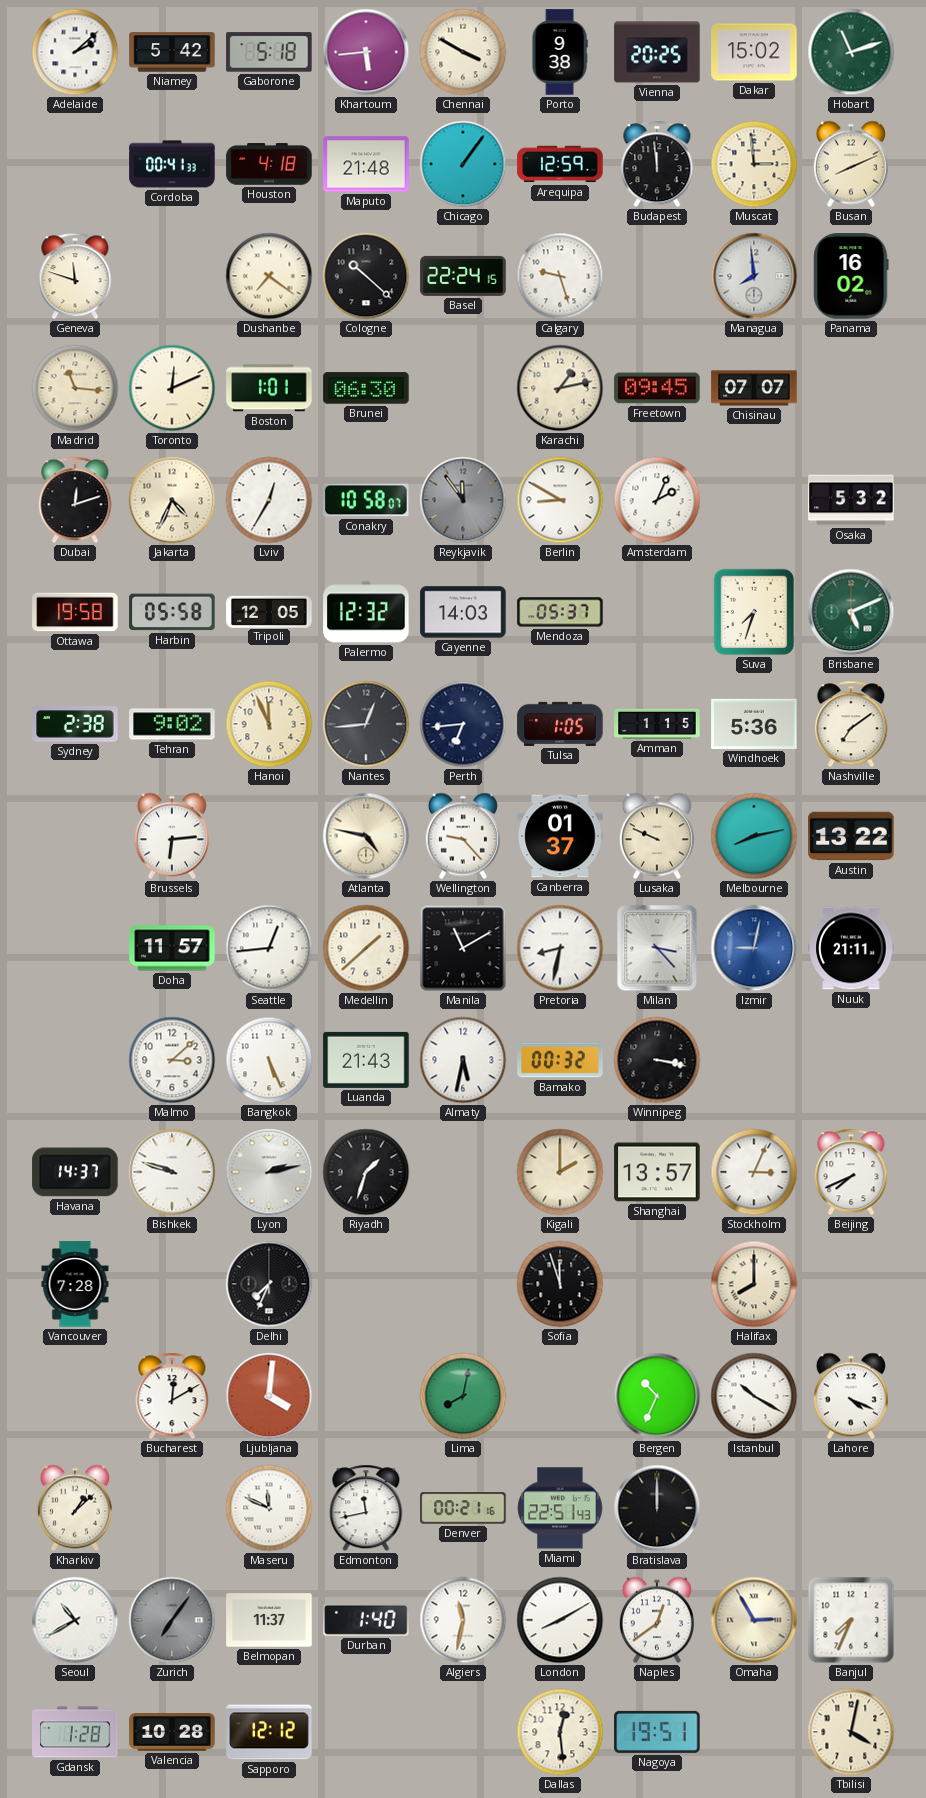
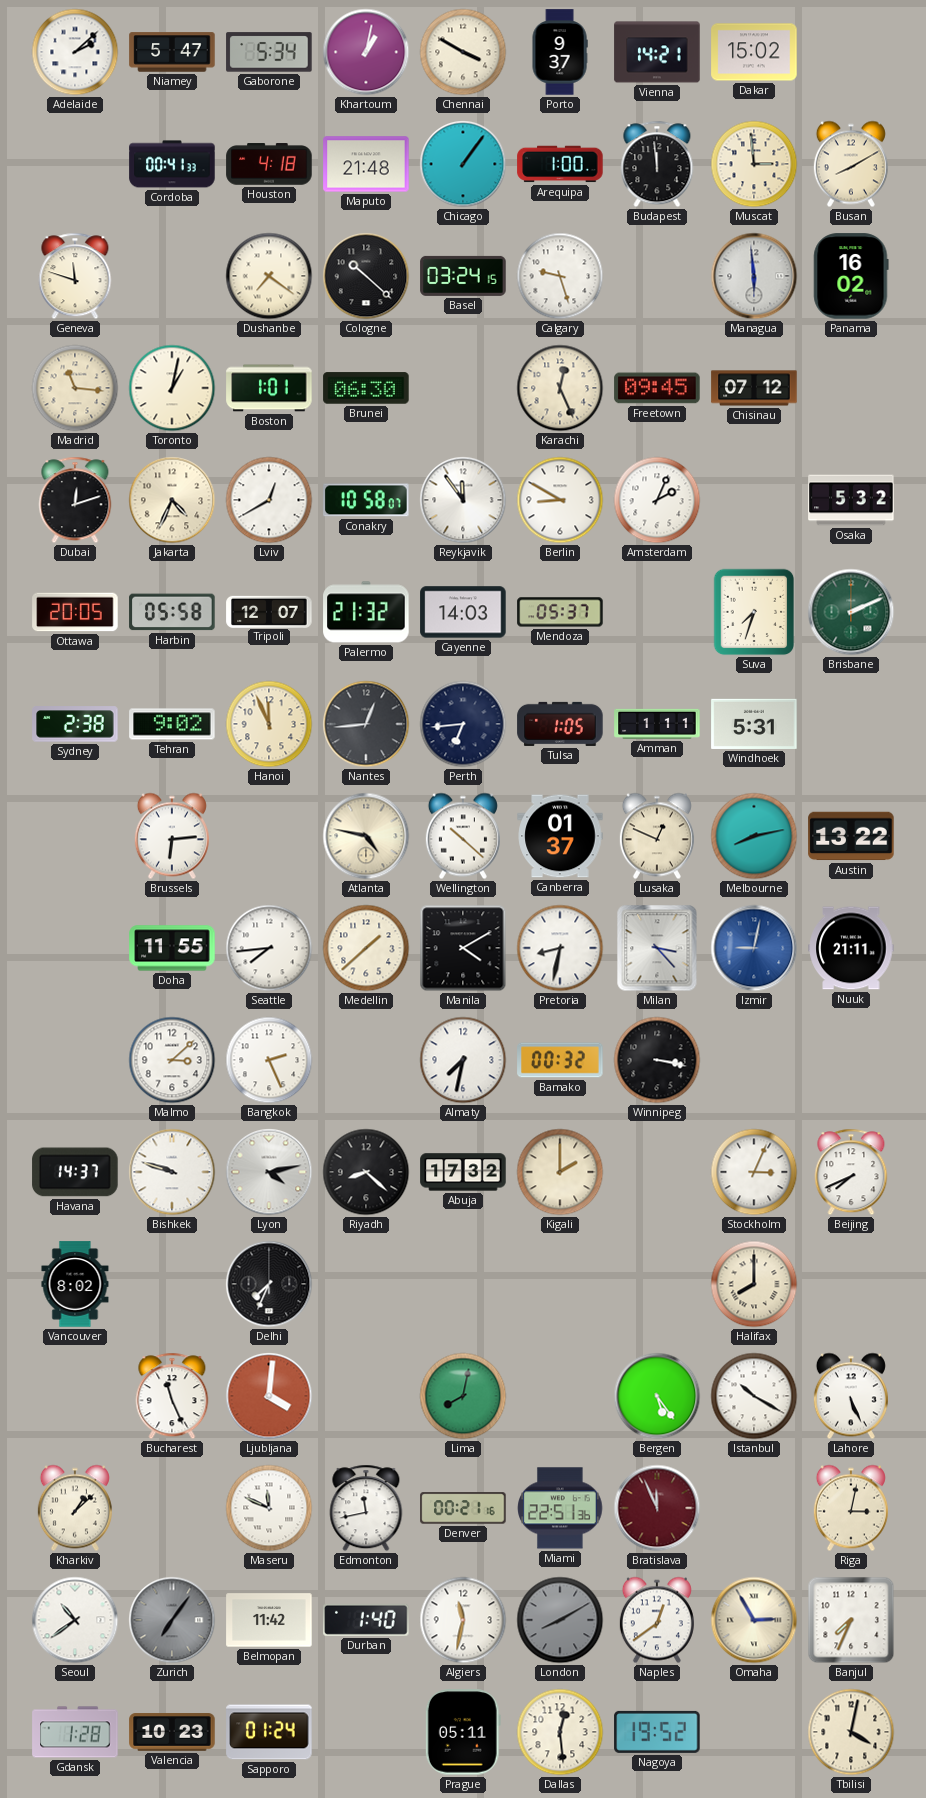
Niamey: 5:42 -> 5:47
Gaborone: 5:18 -> 5:34
Khartoum: 5:44 -> 1:02
Porto: 9:38 -> 9:37
Vienna: 20:25 -> 14:21
Hobart: 11:12 -> none
Arequipa: 12:59 -> 1:00
Busan: 8:11 -> 8:10
Basel: 22:24 -> 03:24
Managua: 7:59 -> 5:59
Toronto: 12:11 -> 1:02
Karachi: 1:13 -> 12:26
Chisinau: 07:07 -> 07:12
Lviv: 12:35 -> 12:40
Reykjavik dial: grey -> white
Ottawa: 19:58 -> 20:05
Tripoli: 12:05 -> 12:07
Palermo: 12:32 -> 21:32
Brisbane: 5:11 -> 2:11
Amman: 1:15 -> 1:11
Windhoek: 5:36 -> 5:31
Nashville: 7:09 -> none
Wellington: 9:23 -> 10:22
Lusaka: 9:49 -> 12:49
Doha: 11:57 -> 11:55
Seattle: 12:44 -> 7:44
Manila: 11:10 -> 4:10
Bangkok: 5:26 -> 2:26
Luanda: 21:43 -> none
Almaty: 5:32 -> 7:32
Lyon: 2:13 -> 4:13
Riyadh: 1:33 -> 8:22
Abuja: none -> 17:32
Shanghai: 13:57 -> none
Vancouver: 7:28 -> 8:02
Sofia: 11:57 -> none
Bucharest: 12:10 -> 11:26
Bergen: 10:34 -> 5:24
Lahore: 4:19 -> 5:26
Miami: 22:51:43 -> 22:51:36
Bratislava: 12:00 -> 11:56
Bratislava dial: black -> burgundy
Riga: none -> 3:02
Seoul: 10:40 -> 10:39
Belmopan: 11:37 -> 11:42
London dial: white -> grey
Valencia: 10:28 -> 10:23
Sapporo: 12:12 -> 01:24
Prague: none -> 05:11
Nagoya: 19:51 -> 19:52
